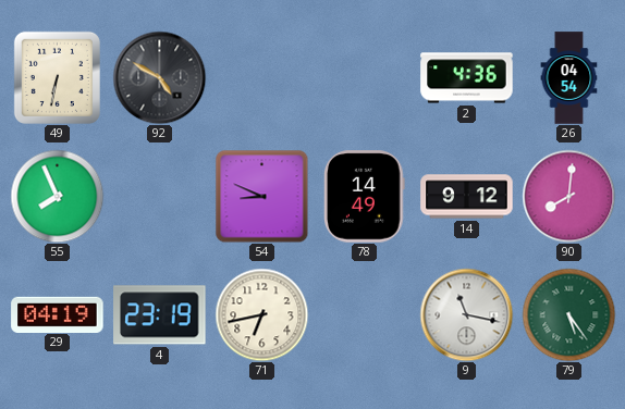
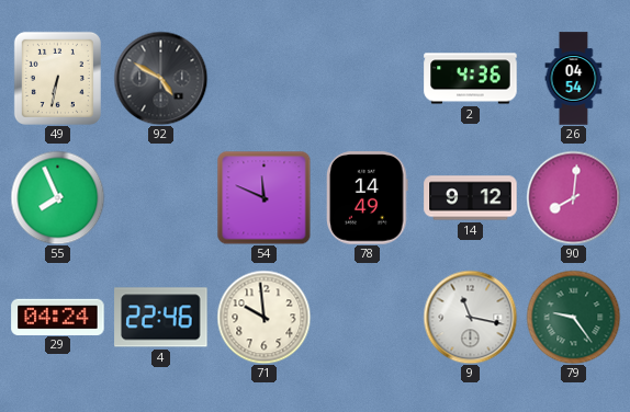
54: 8:49 -> 11:49
29: 04:19 -> 04:24
4: 23:19 -> 22:46
71: 6:43 -> 9:59
79: 5:24 -> 9:24
